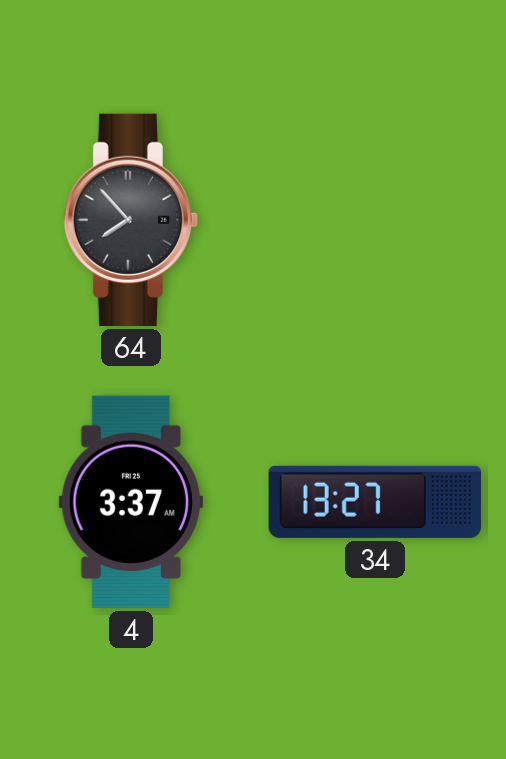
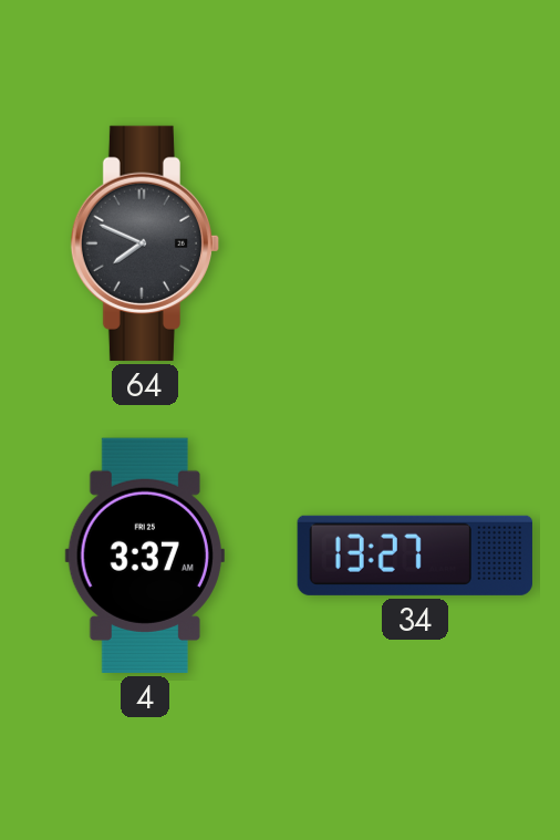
64: 7:53 -> 7:49
